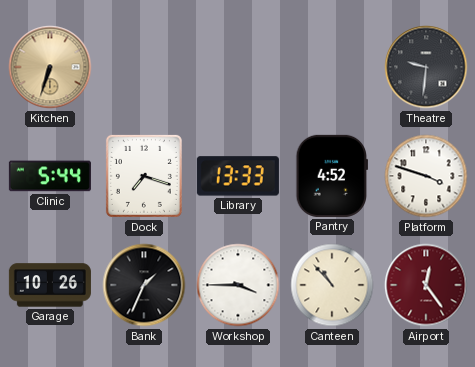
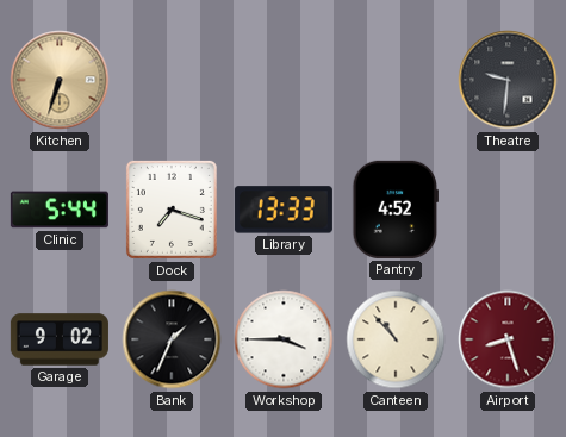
Platform: 3:48 -> none
Garage: 10:26 -> 9:02
Airport: 12:24 -> 8:27
